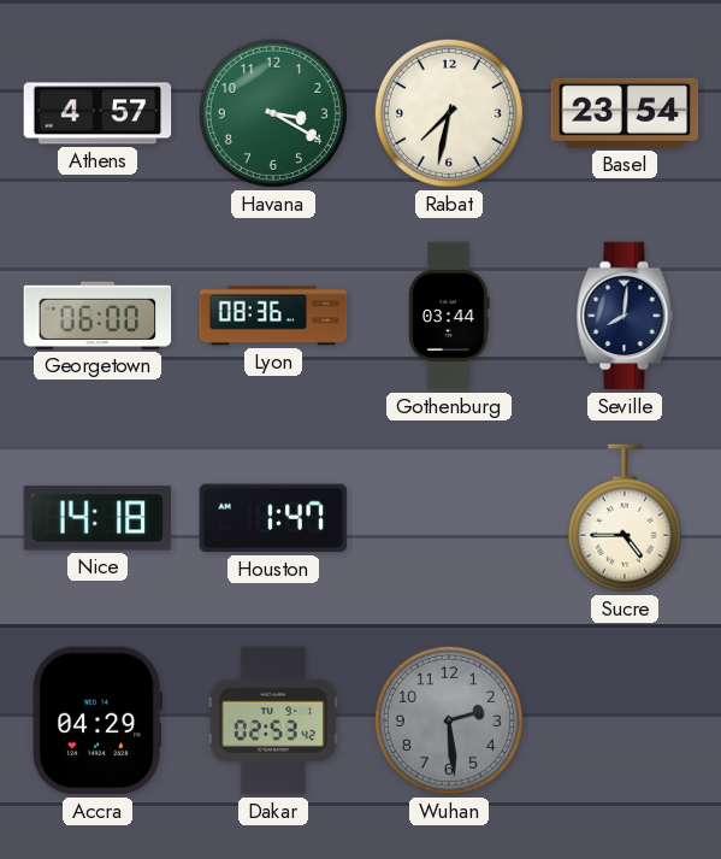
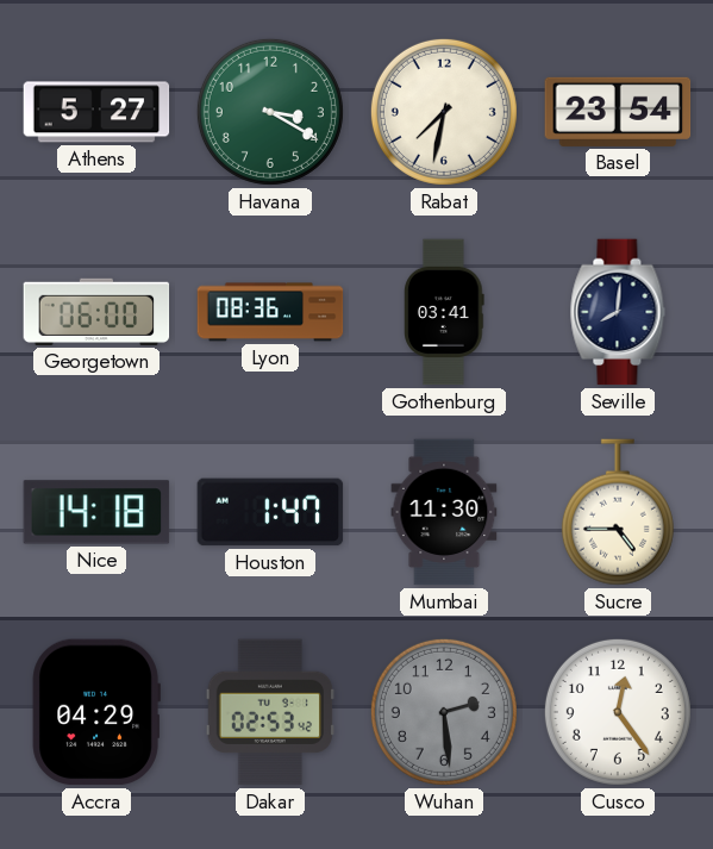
Athens: 4:57 -> 5:27
Gothenburg: 03:44 -> 03:41
Mumbai: none -> 11:30
Cusco: none -> 12:24
